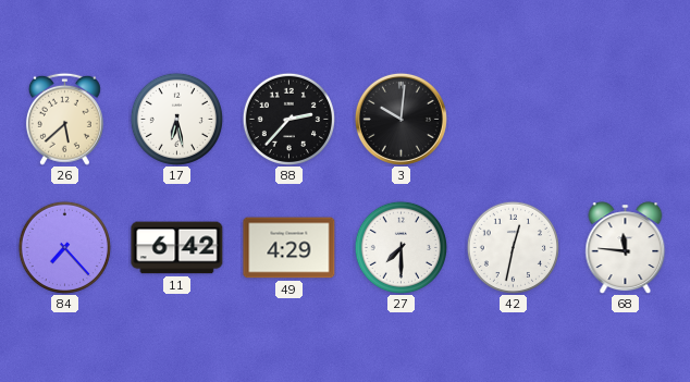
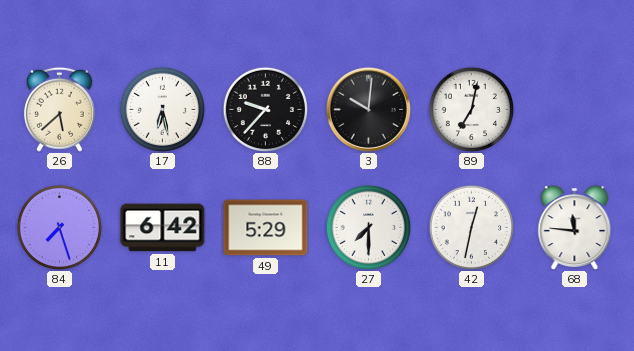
88: 2:37 -> 9:37
89: none -> 7:02
84: 7:23 -> 7:27
49: 4:29 -> 5:29
